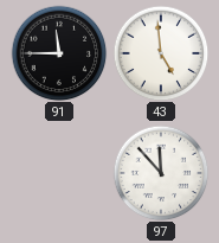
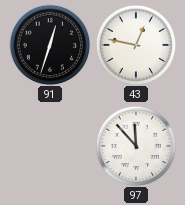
91: 11:45 -> 12:33
43: 4:59 -> 12:47
